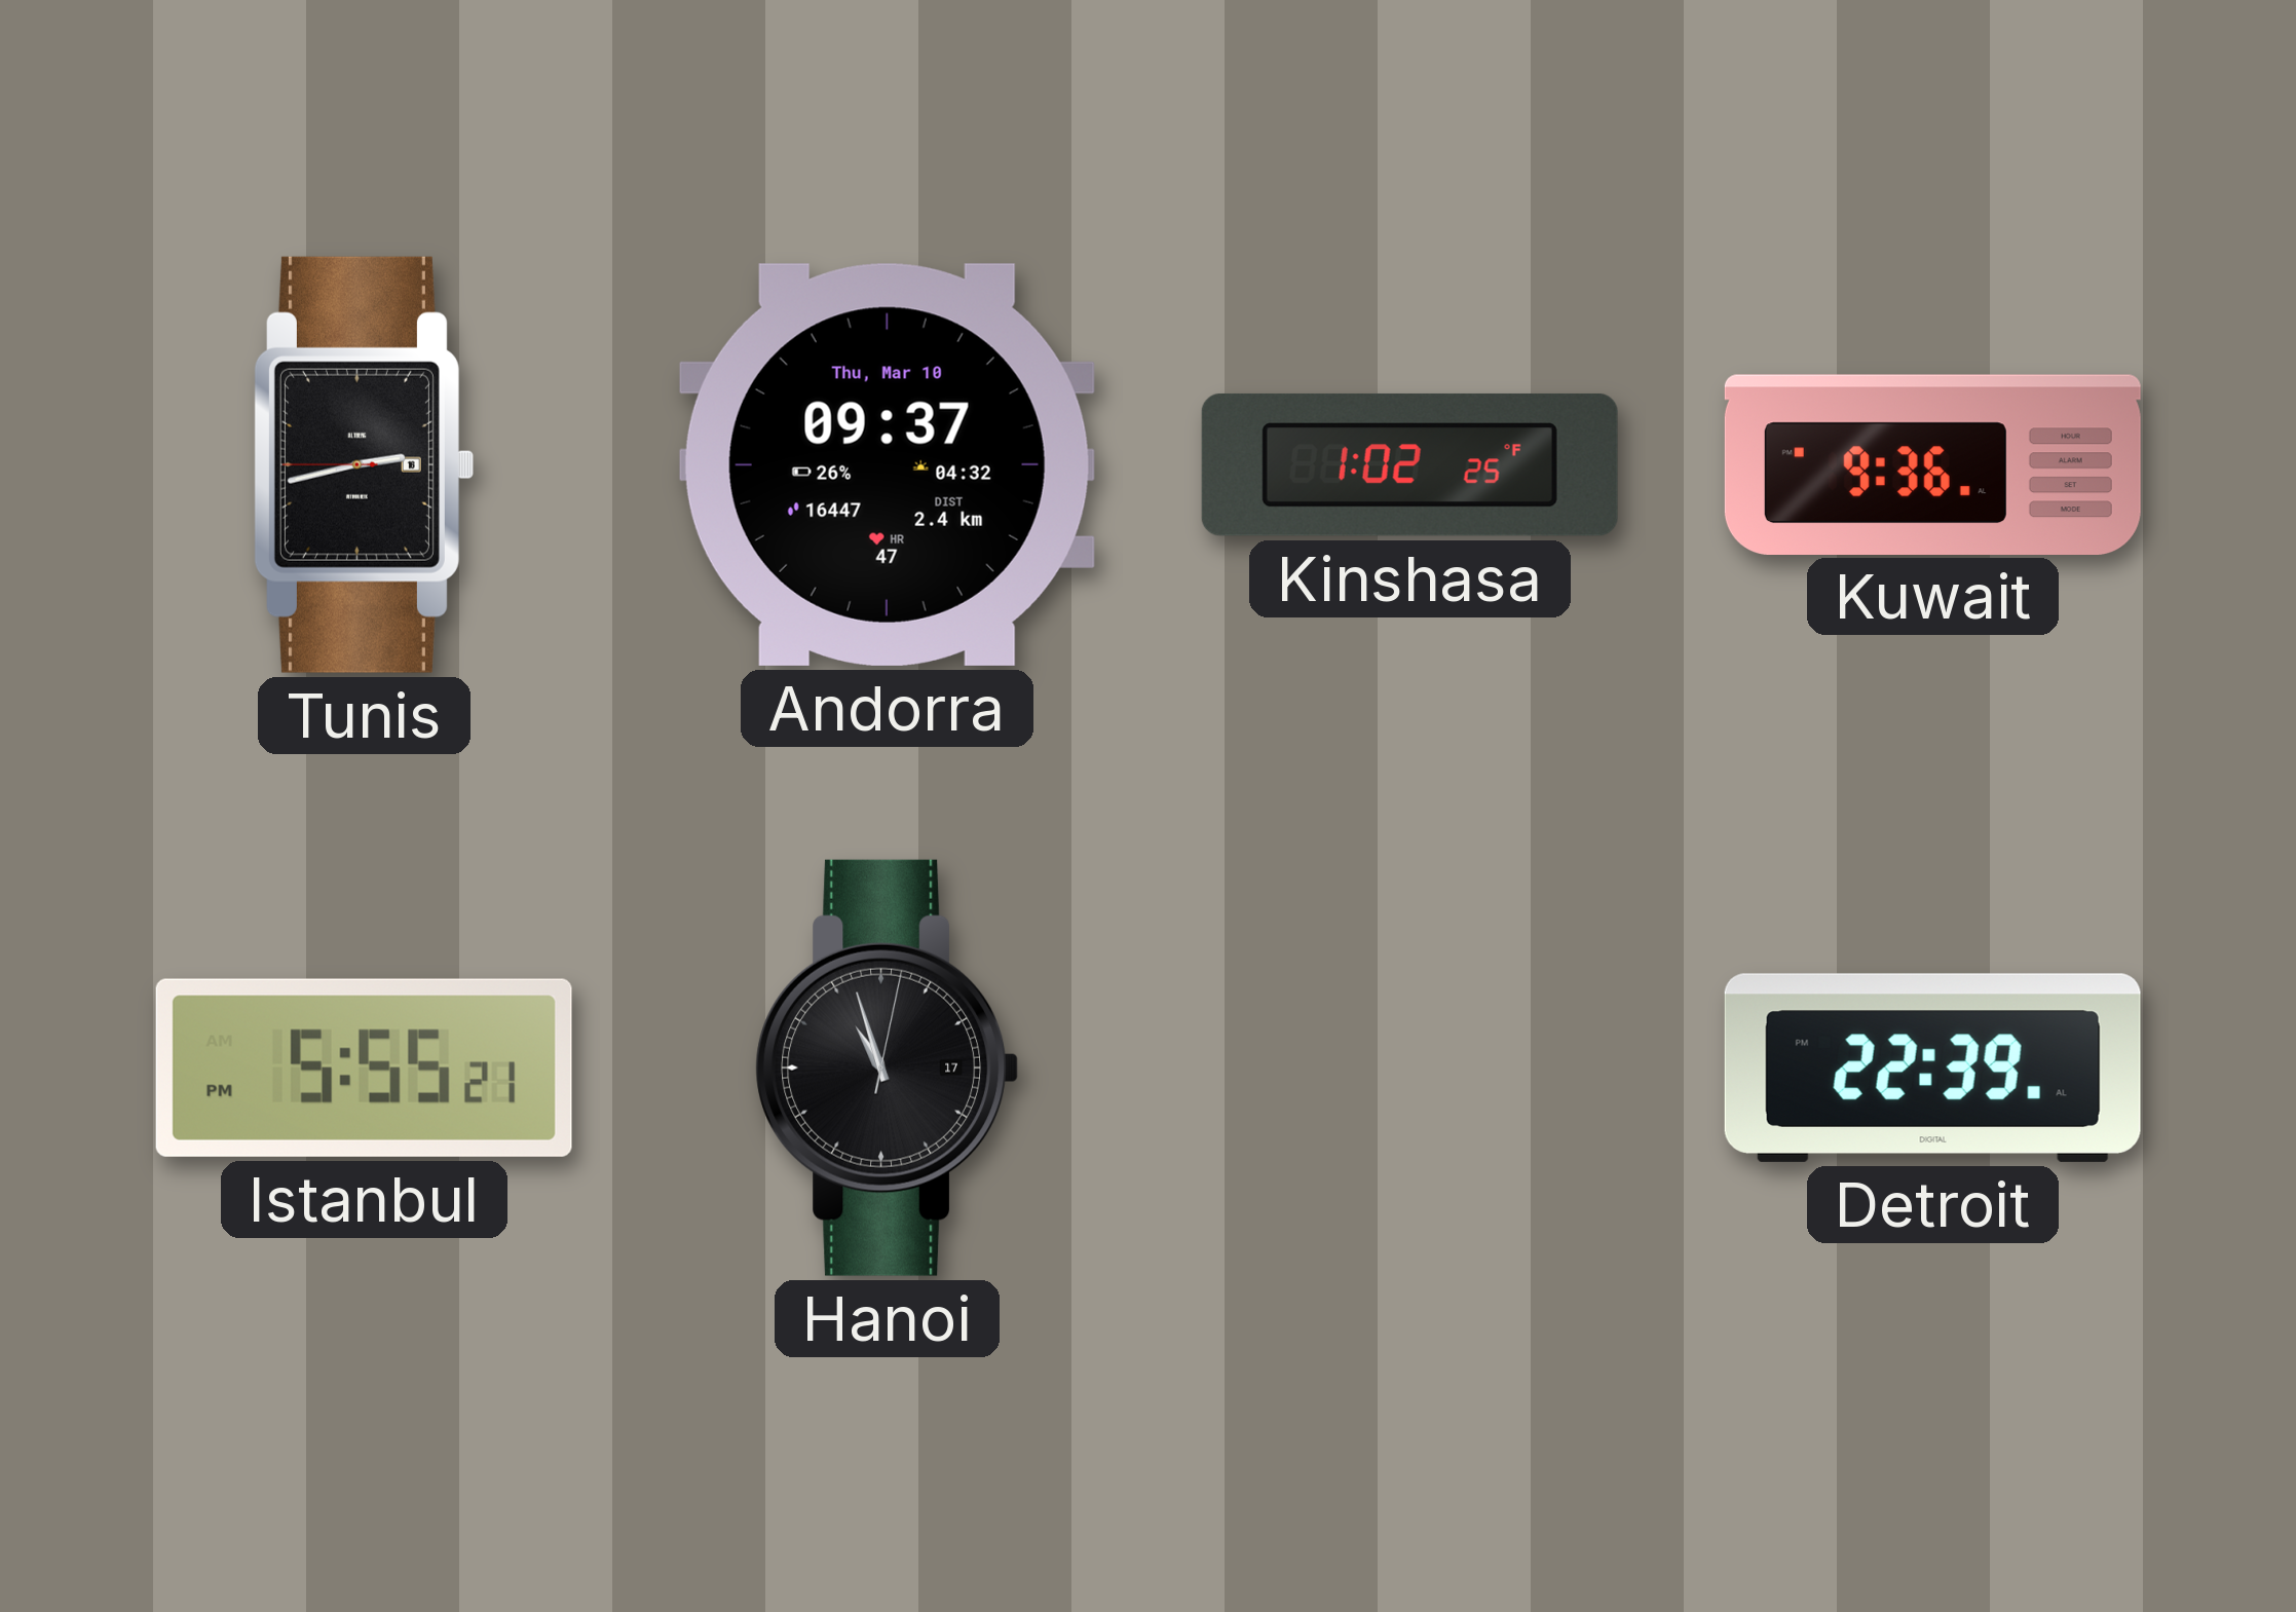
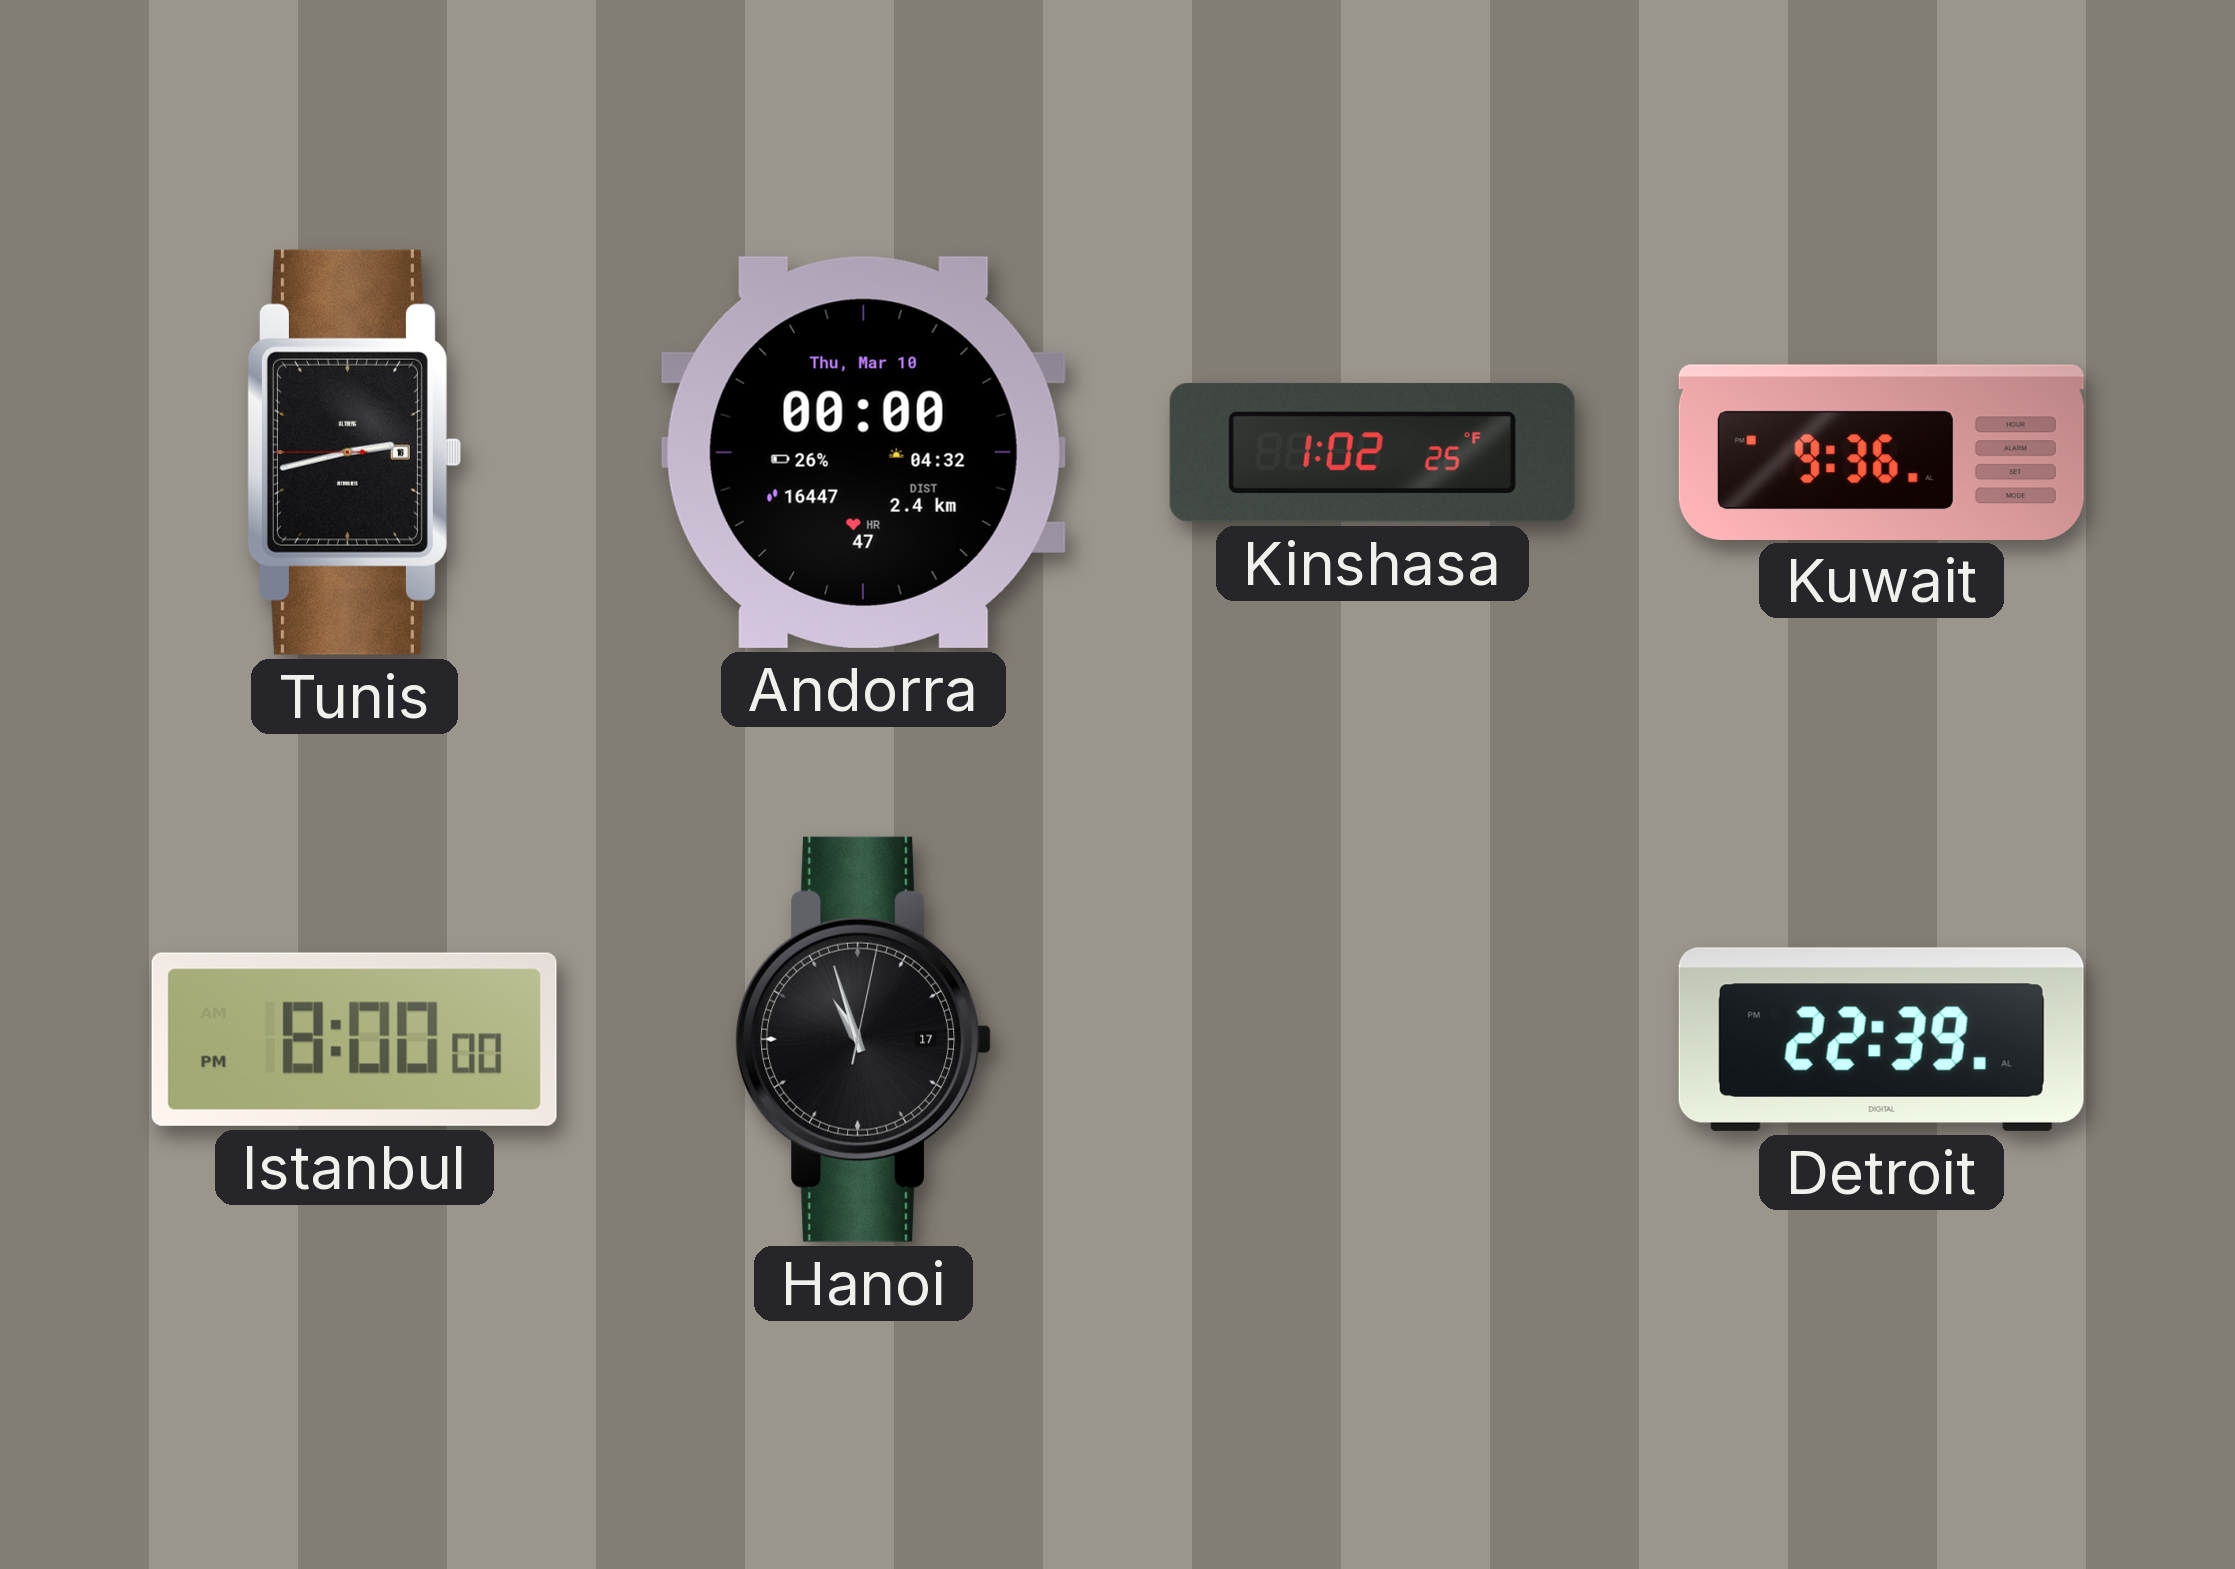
Andorra: 09:37 -> 00:00
Istanbul: 5:55 -> 8:00
